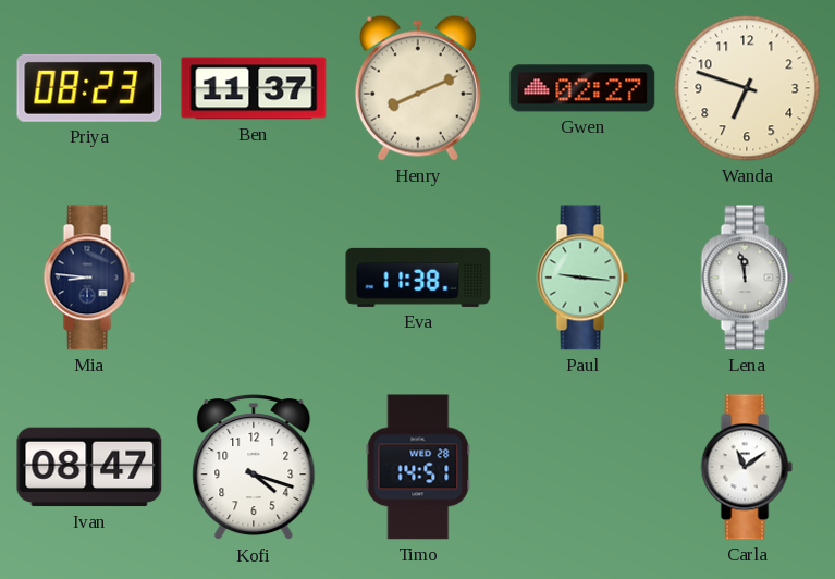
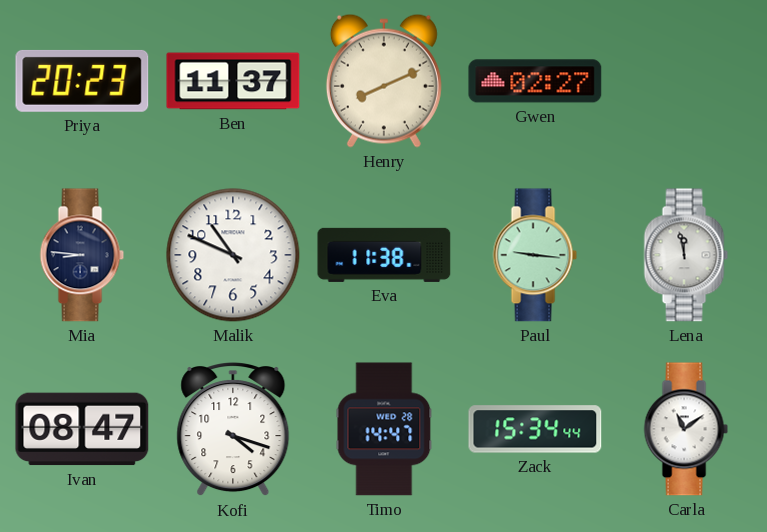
Priya: 08:23 -> 20:23
Wanda: 6:48 -> none
Malik: none -> 10:49
Timo: 14:51 -> 14:47
Zack: none -> 15:34
